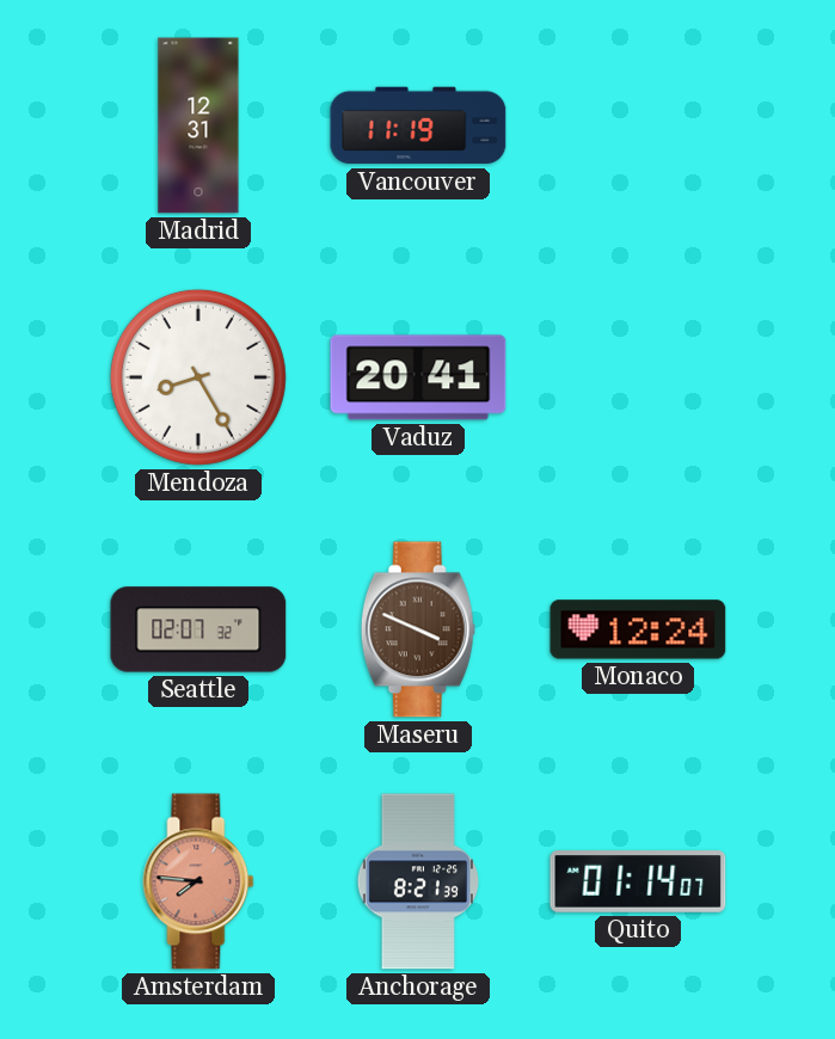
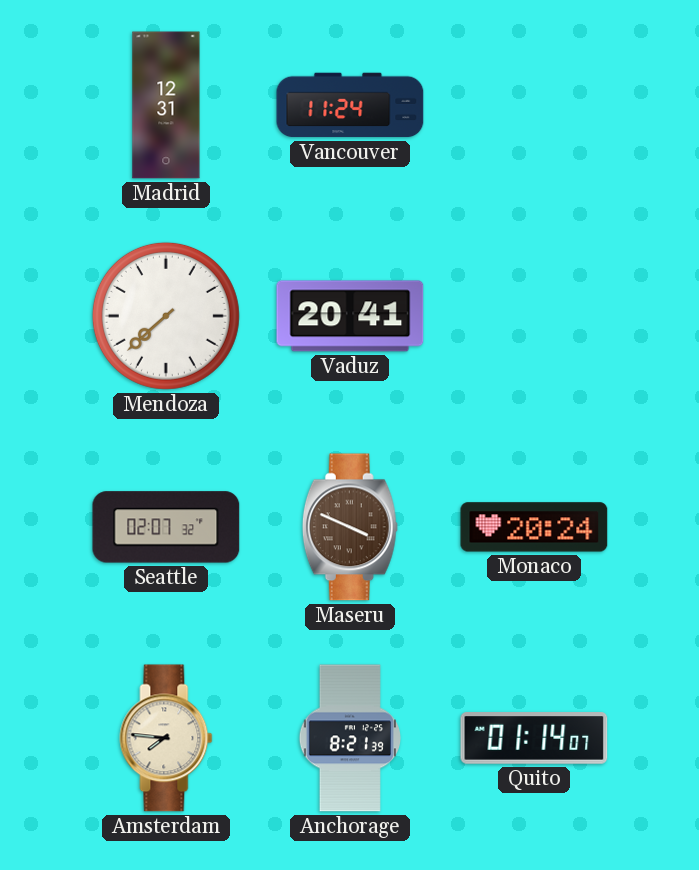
Vancouver: 11:19 -> 11:24
Mendoza: 8:25 -> 7:38
Monaco: 12:24 -> 20:24
Amsterdam dial: salmon -> cream
